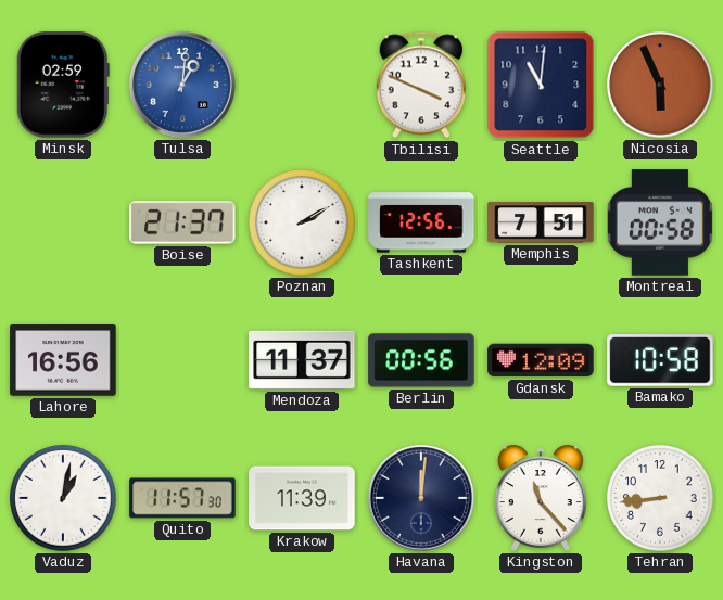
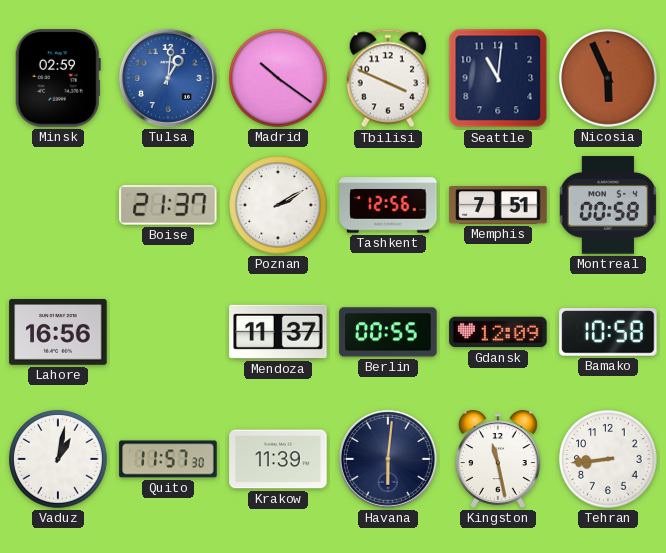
Madrid: none -> 10:21
Berlin: 00:56 -> 00:55
Havana: 12:01 -> 6:01
Kingston: 11:23 -> 11:28
